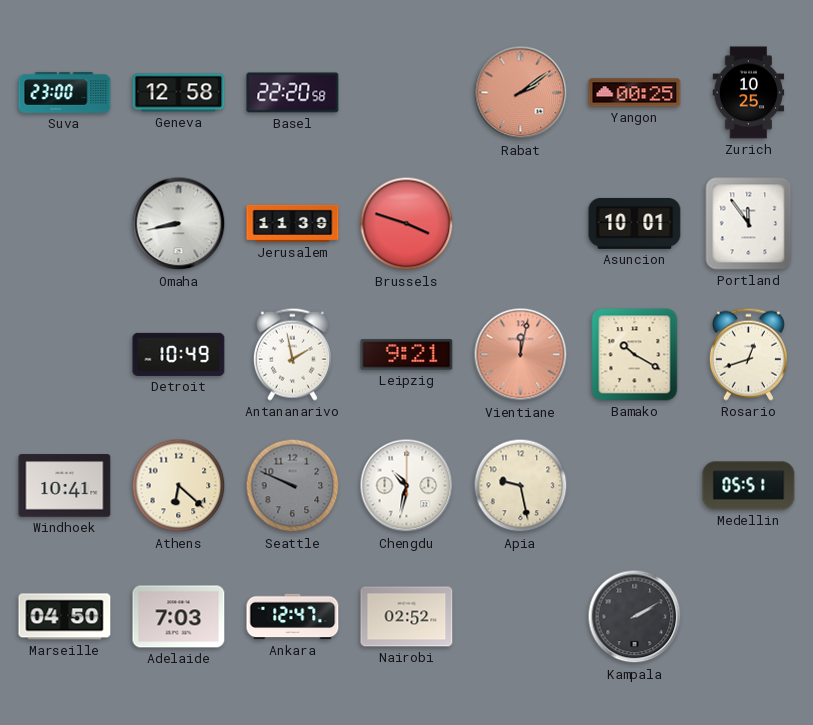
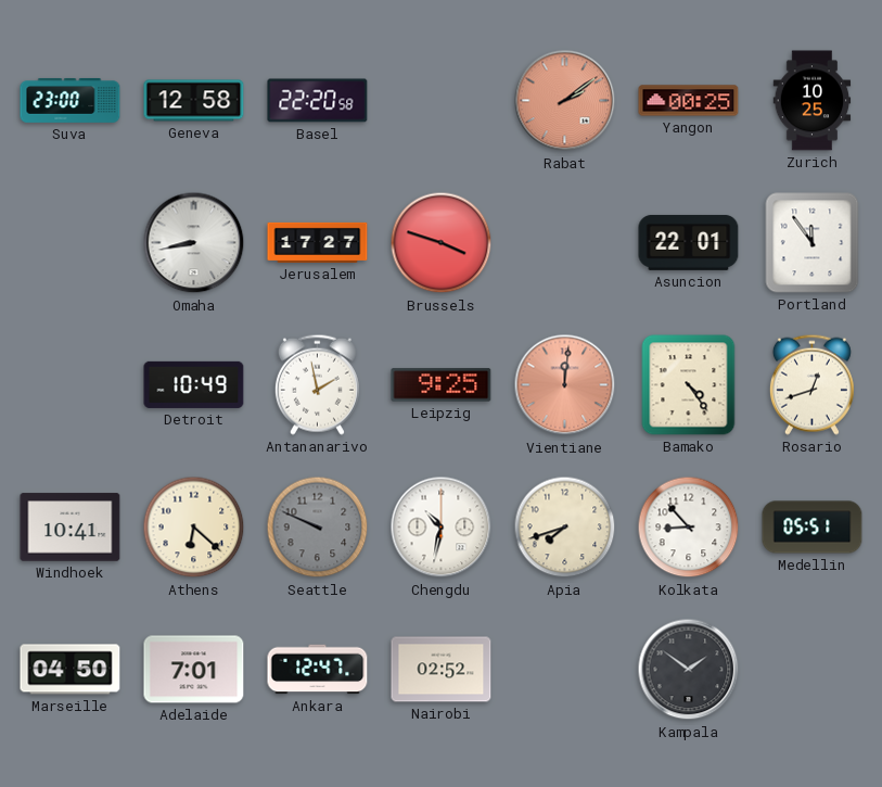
Jerusalem: 11:39 -> 17:27
Asuncion: 10:01 -> 22:01
Leipzig: 9:21 -> 9:25
Vientiane: 12:02 -> 12:01
Bamako: 10:20 -> 4:24
Apia: 9:28 -> 7:42
Kolkata: none -> 8:53
Adelaide: 7:03 -> 7:01
Kampala: 2:10 -> 1:51
